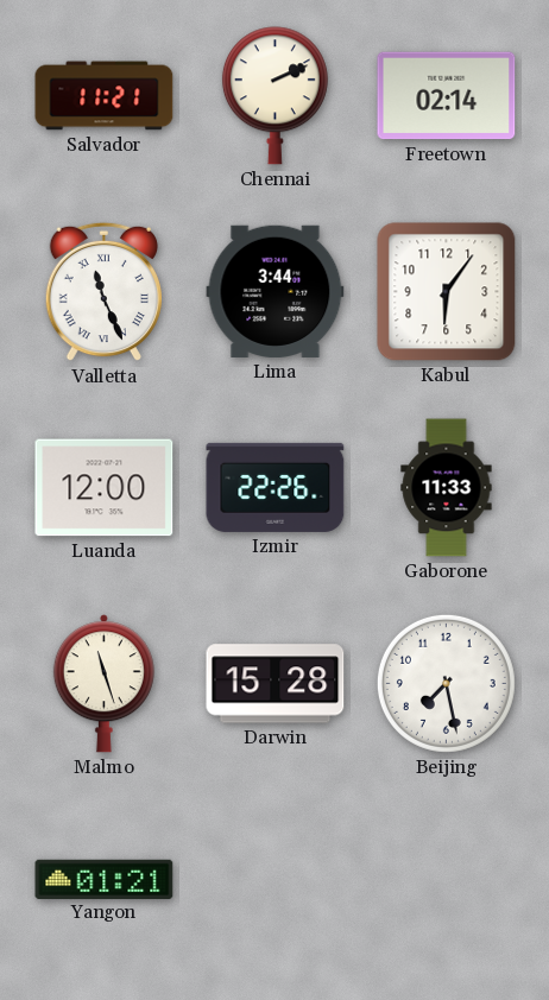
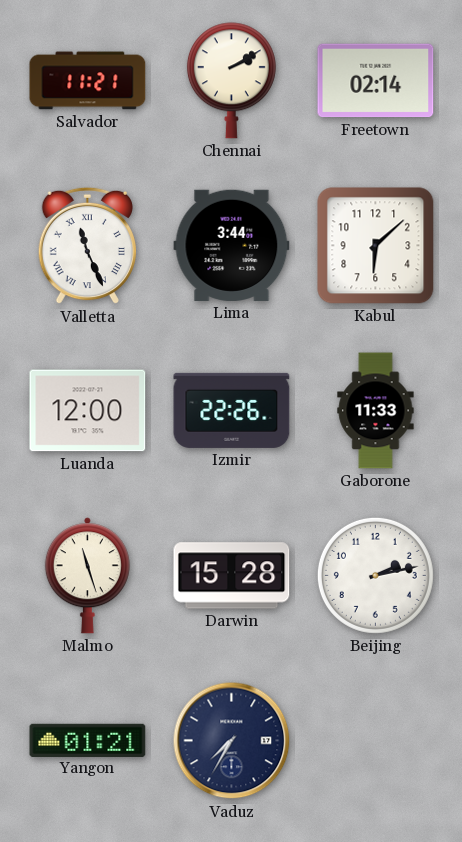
Chennai: 2:11 -> 2:10
Kabul: 6:06 -> 6:08
Beijing: 7:28 -> 2:13
Vaduz: none -> 7:35
